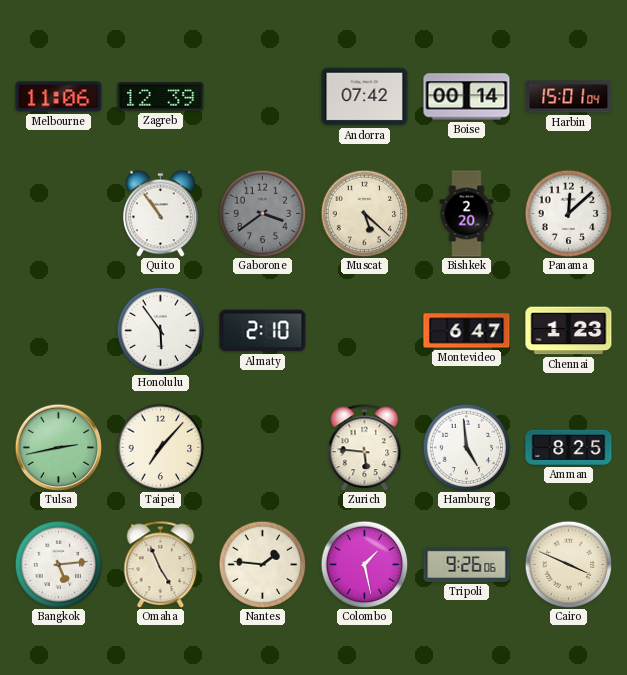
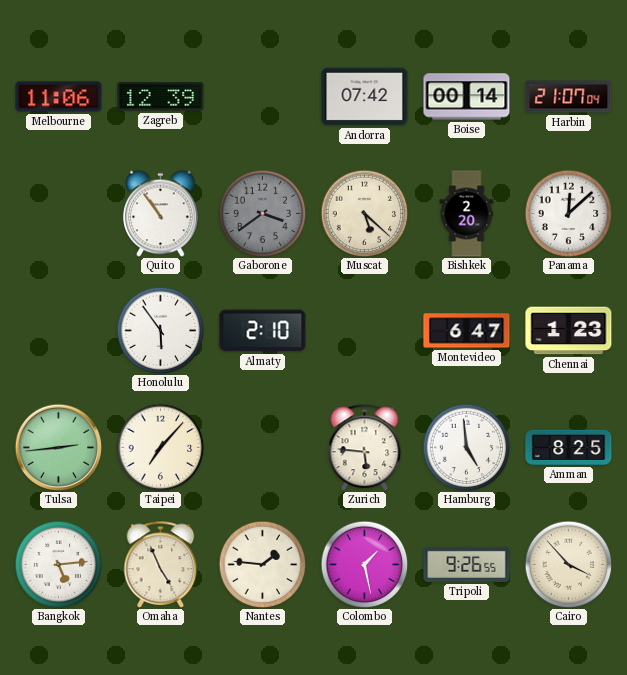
Harbin: 15:01 -> 21:07
Tulsa: 2:43 -> 2:44
Tripoli: 9:26:06 -> 9:26:55
Cairo: 3:49 -> 3:53
